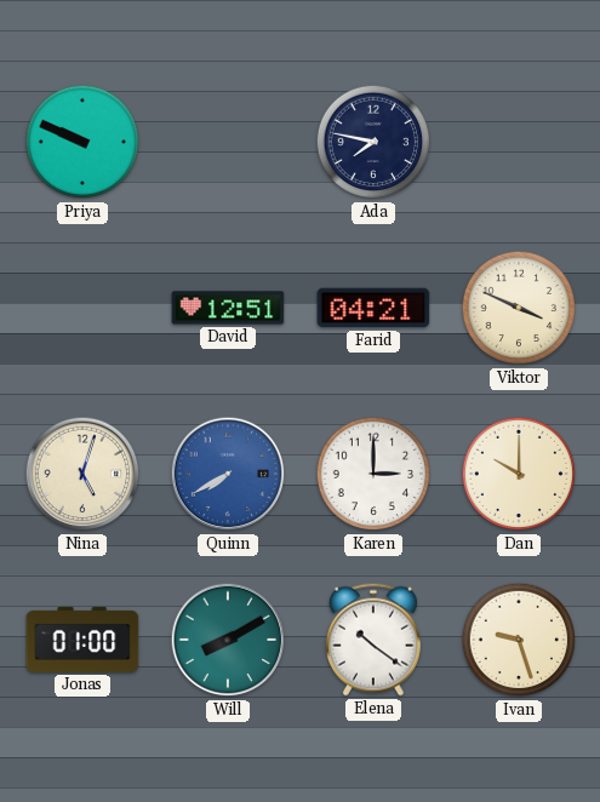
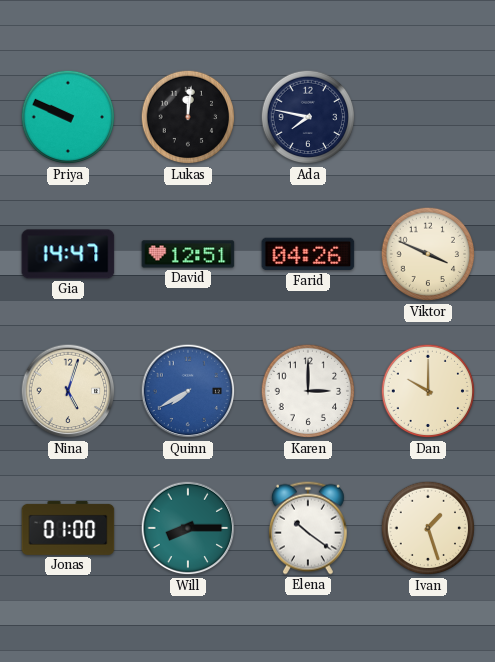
Lukas: none -> 12:01
Gia: none -> 14:47
Farid: 04:21 -> 04:26
Will: 8:10 -> 8:15
Ivan: 9:27 -> 1:27
